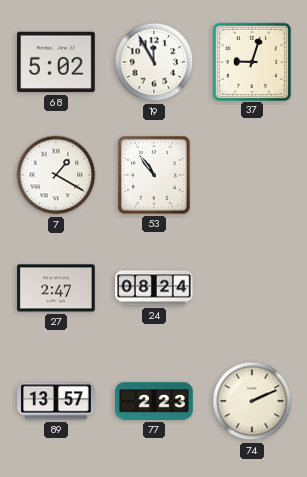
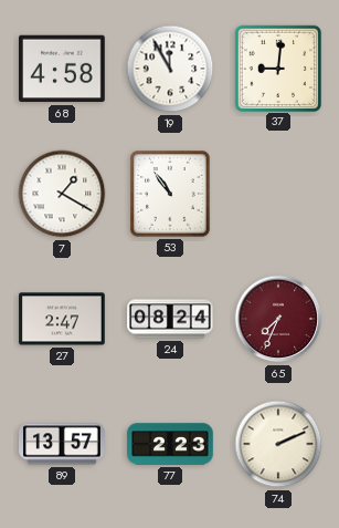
68: 5:02 -> 4:58
37: 9:03 -> 9:01
65: none -> 7:34
